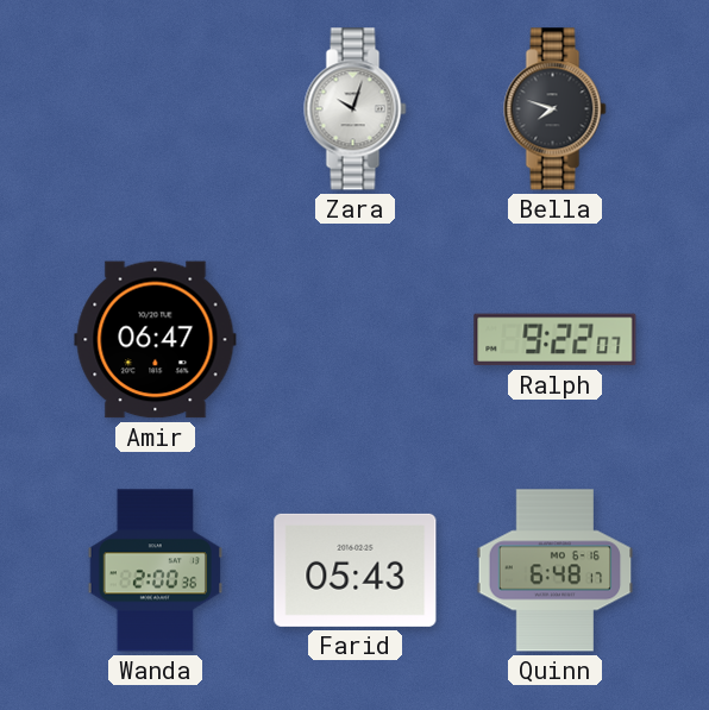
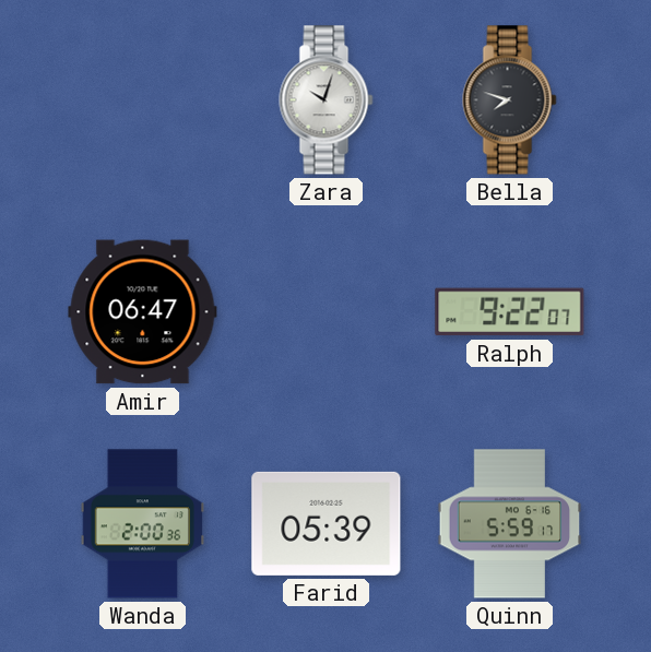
Farid: 05:43 -> 05:39
Quinn: 6:48 -> 5:59
